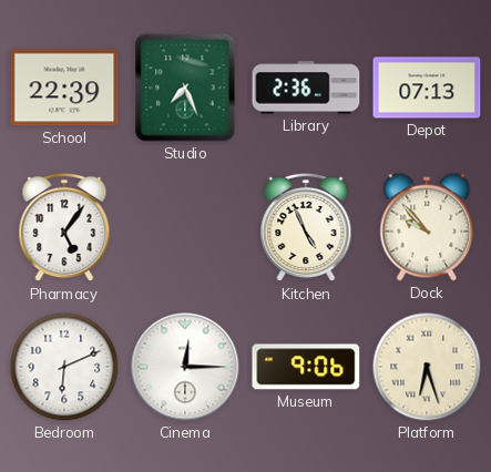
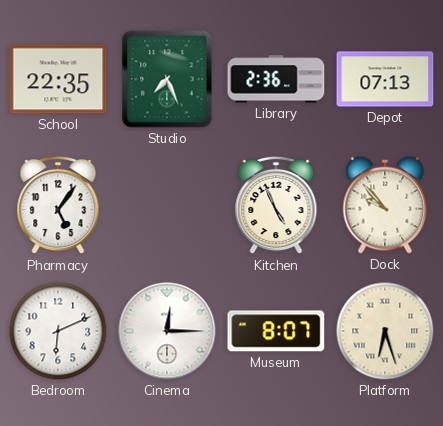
School: 22:39 -> 22:35
Museum: 9:06 -> 8:07
